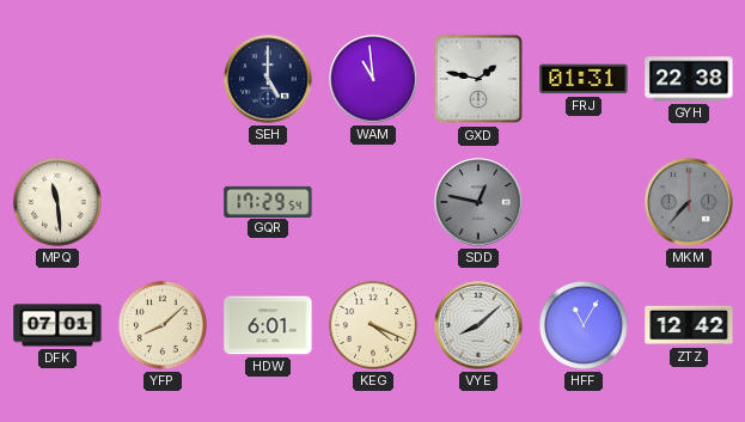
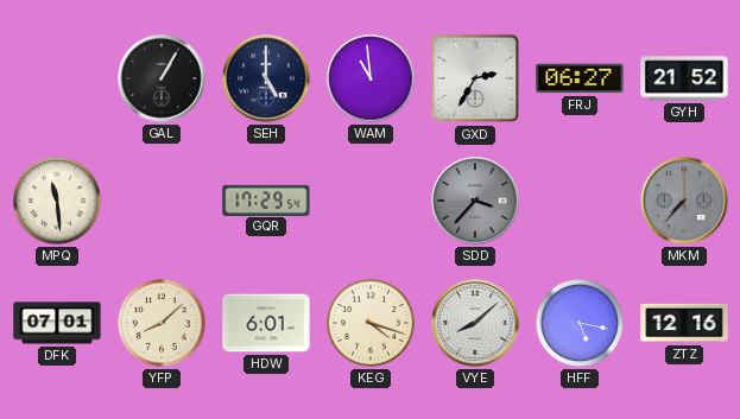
GAL: none -> 1:05
GXD: 1:47 -> 2:35
FRJ: 01:31 -> 06:27
GYH: 22:38 -> 21:52
SDD: 12:47 -> 3:37
KEG: 4:19 -> 4:18
HFF: 11:05 -> 5:17
ZTZ: 12:42 -> 12:16
